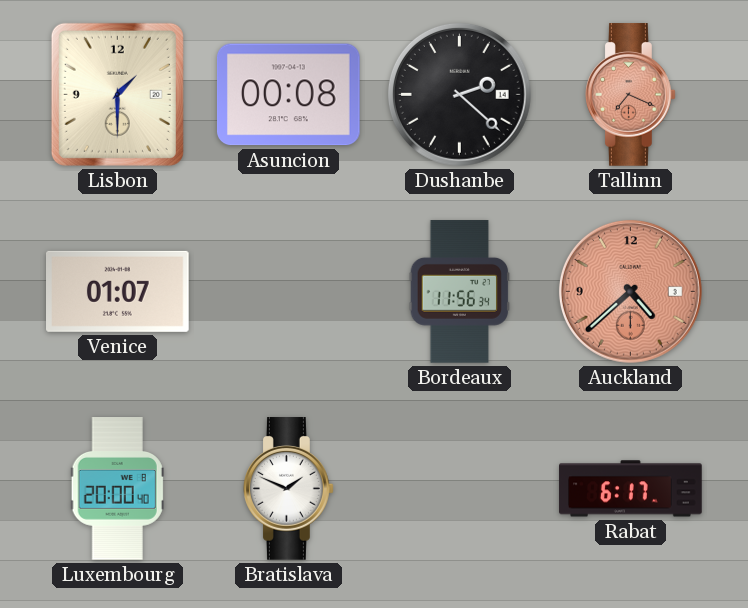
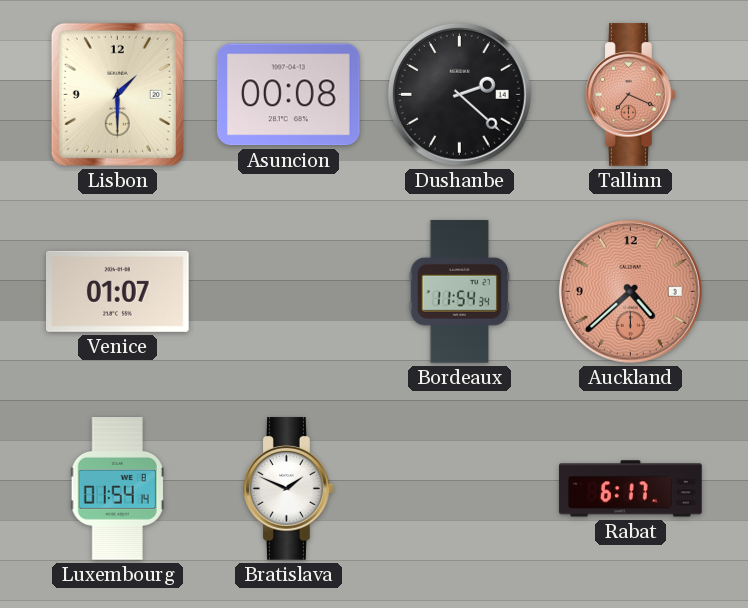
Bordeaux: 11:56 -> 11:54
Luxembourg: 20:00 -> 01:54
